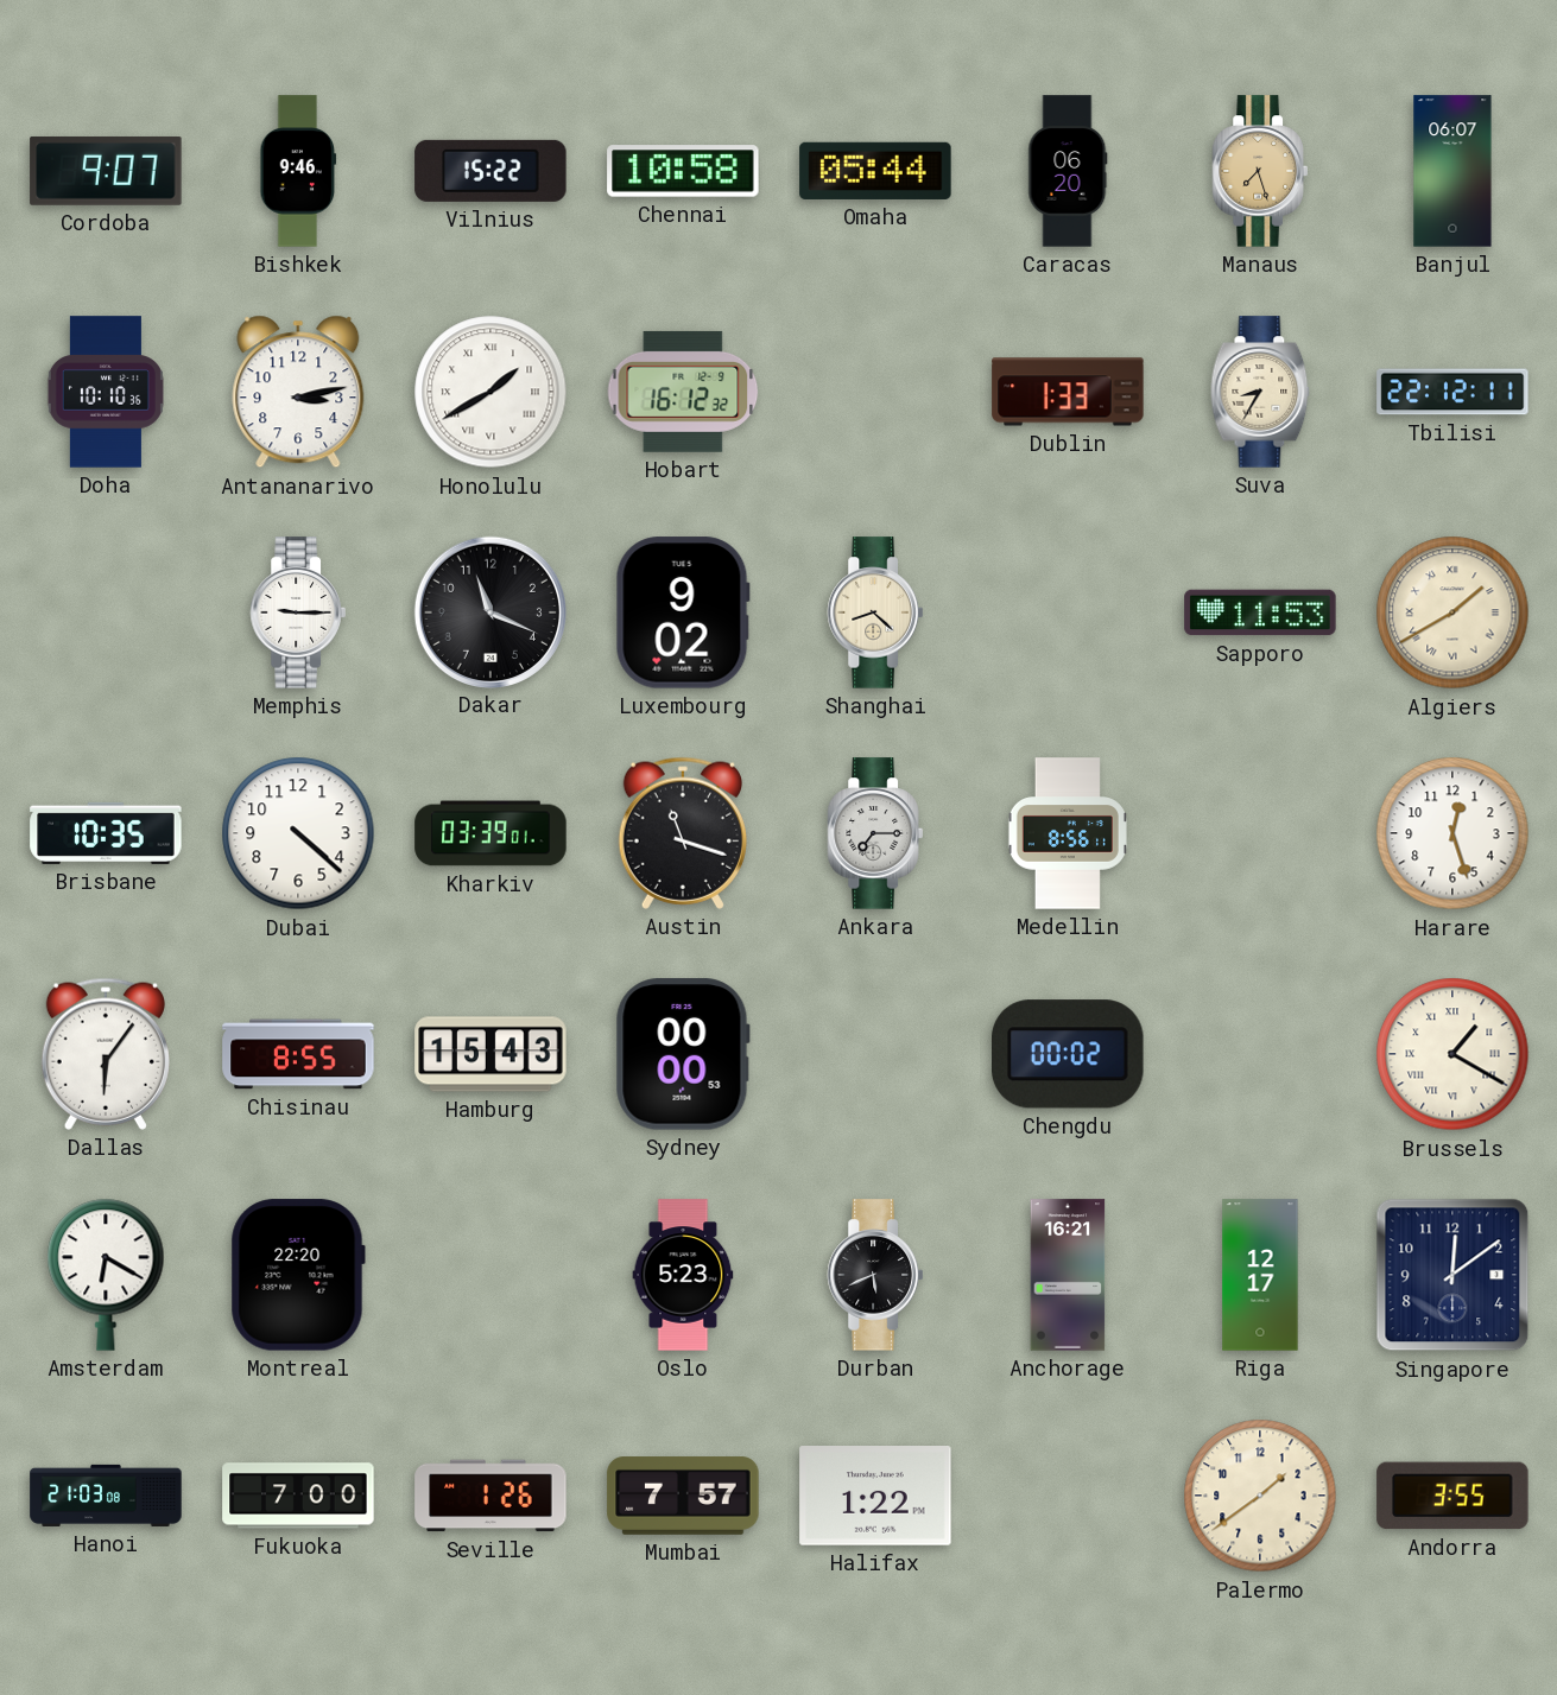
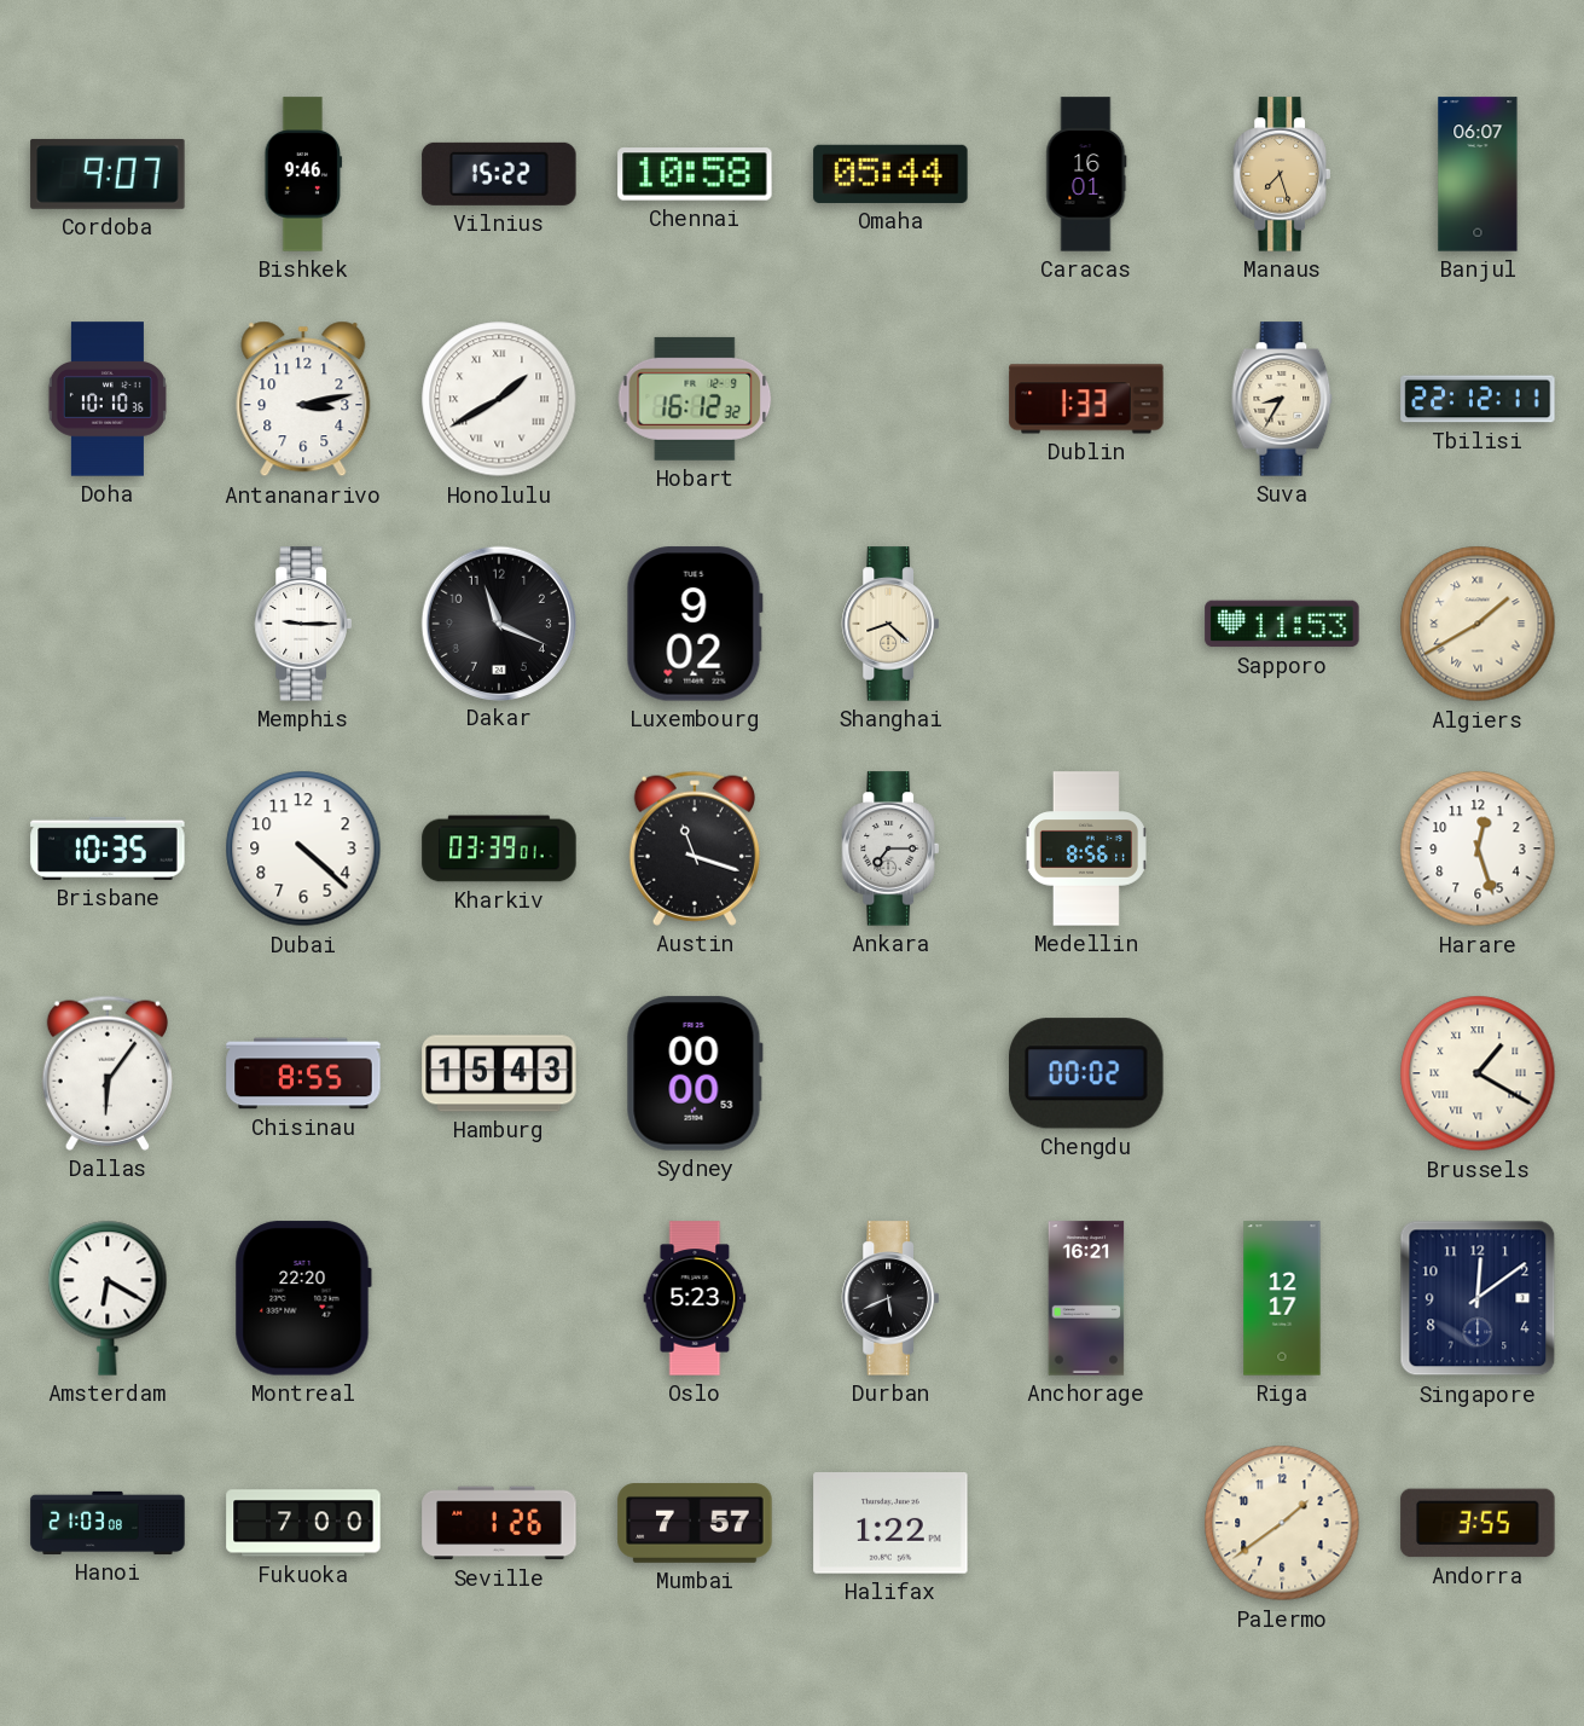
Caracas: 06:20 -> 16:01
